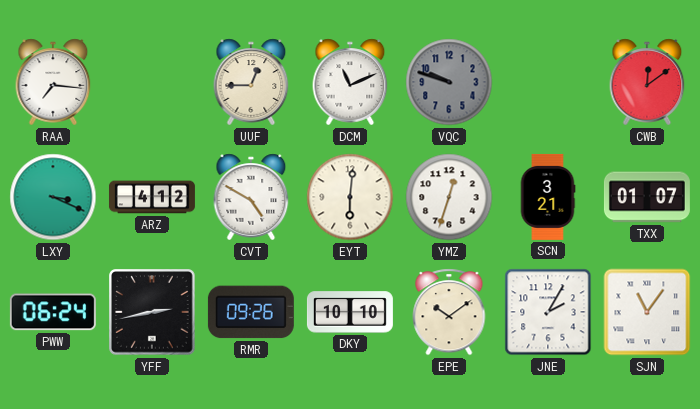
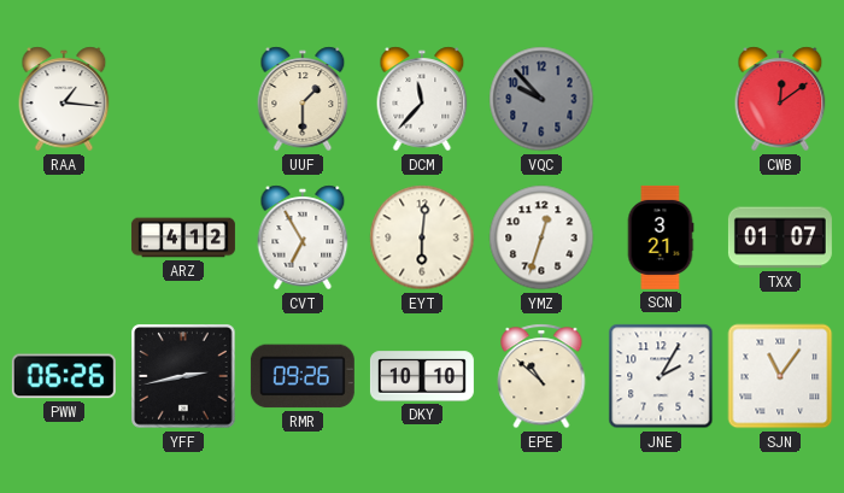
RAA: 7:16 -> 1:16
UUF: 12:45 -> 1:30
DCM: 11:11 -> 11:37
VQC: 9:48 -> 9:53
LXY: 3:19 -> none
CVT: 4:50 -> 6:55
PWW: 06:24 -> 06:26
EPE: 10:09 -> 10:52
